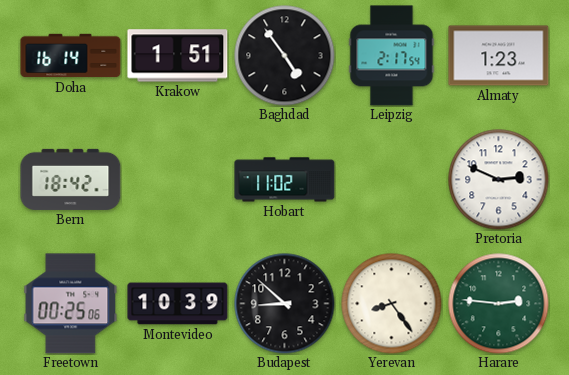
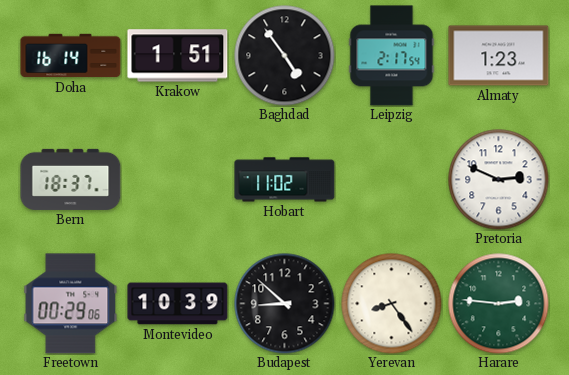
Bern: 18:42 -> 18:37
Freetown: 00:25 -> 00:29
